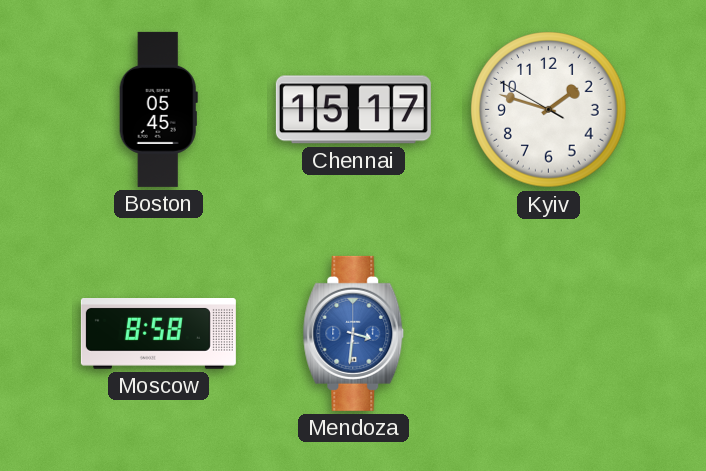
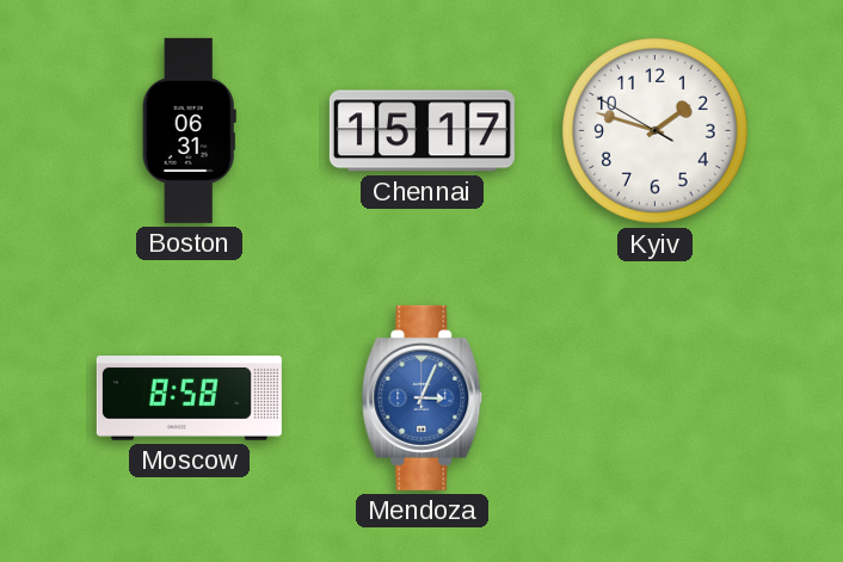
Boston: 05:45 -> 06:31
Mendoza: 3:31 -> 3:04
